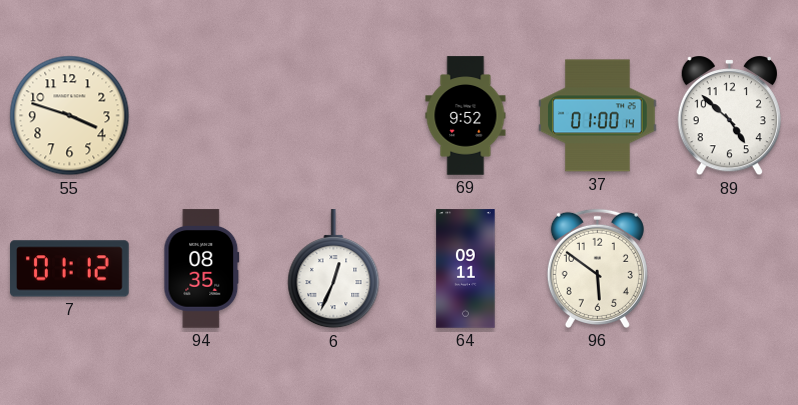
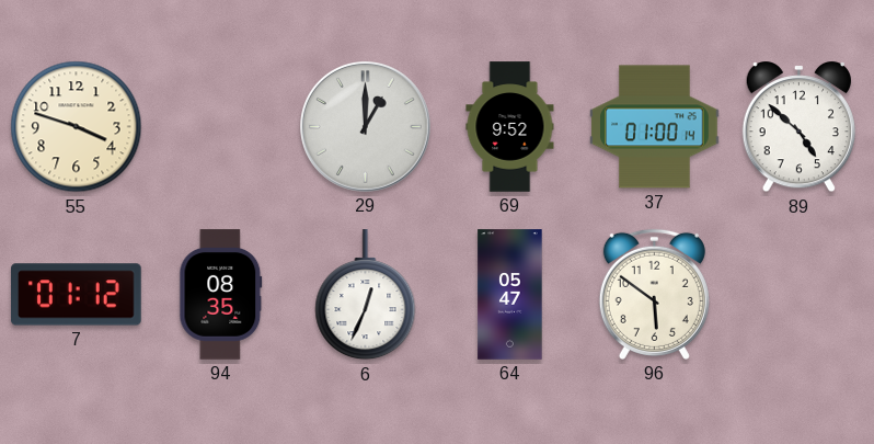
29: none -> 1:00
64: 09:11 -> 05:47
